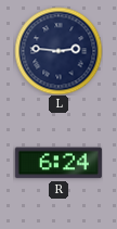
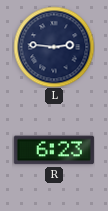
R: 6:24 -> 6:23
